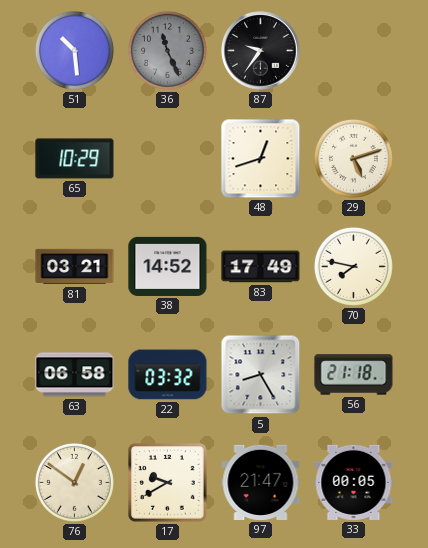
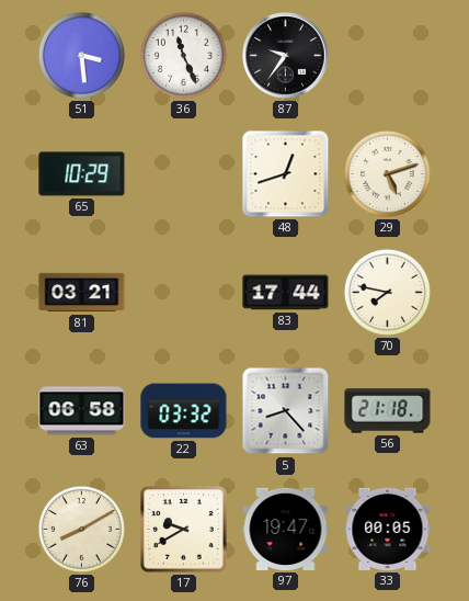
51: 10:29 -> 3:29
36 dial: grey -> white
38: 14:52 -> none
83: 17:49 -> 17:44
5: 8:25 -> 8:23
76: 12:51 -> 8:10
97: 21:47 -> 19:47
